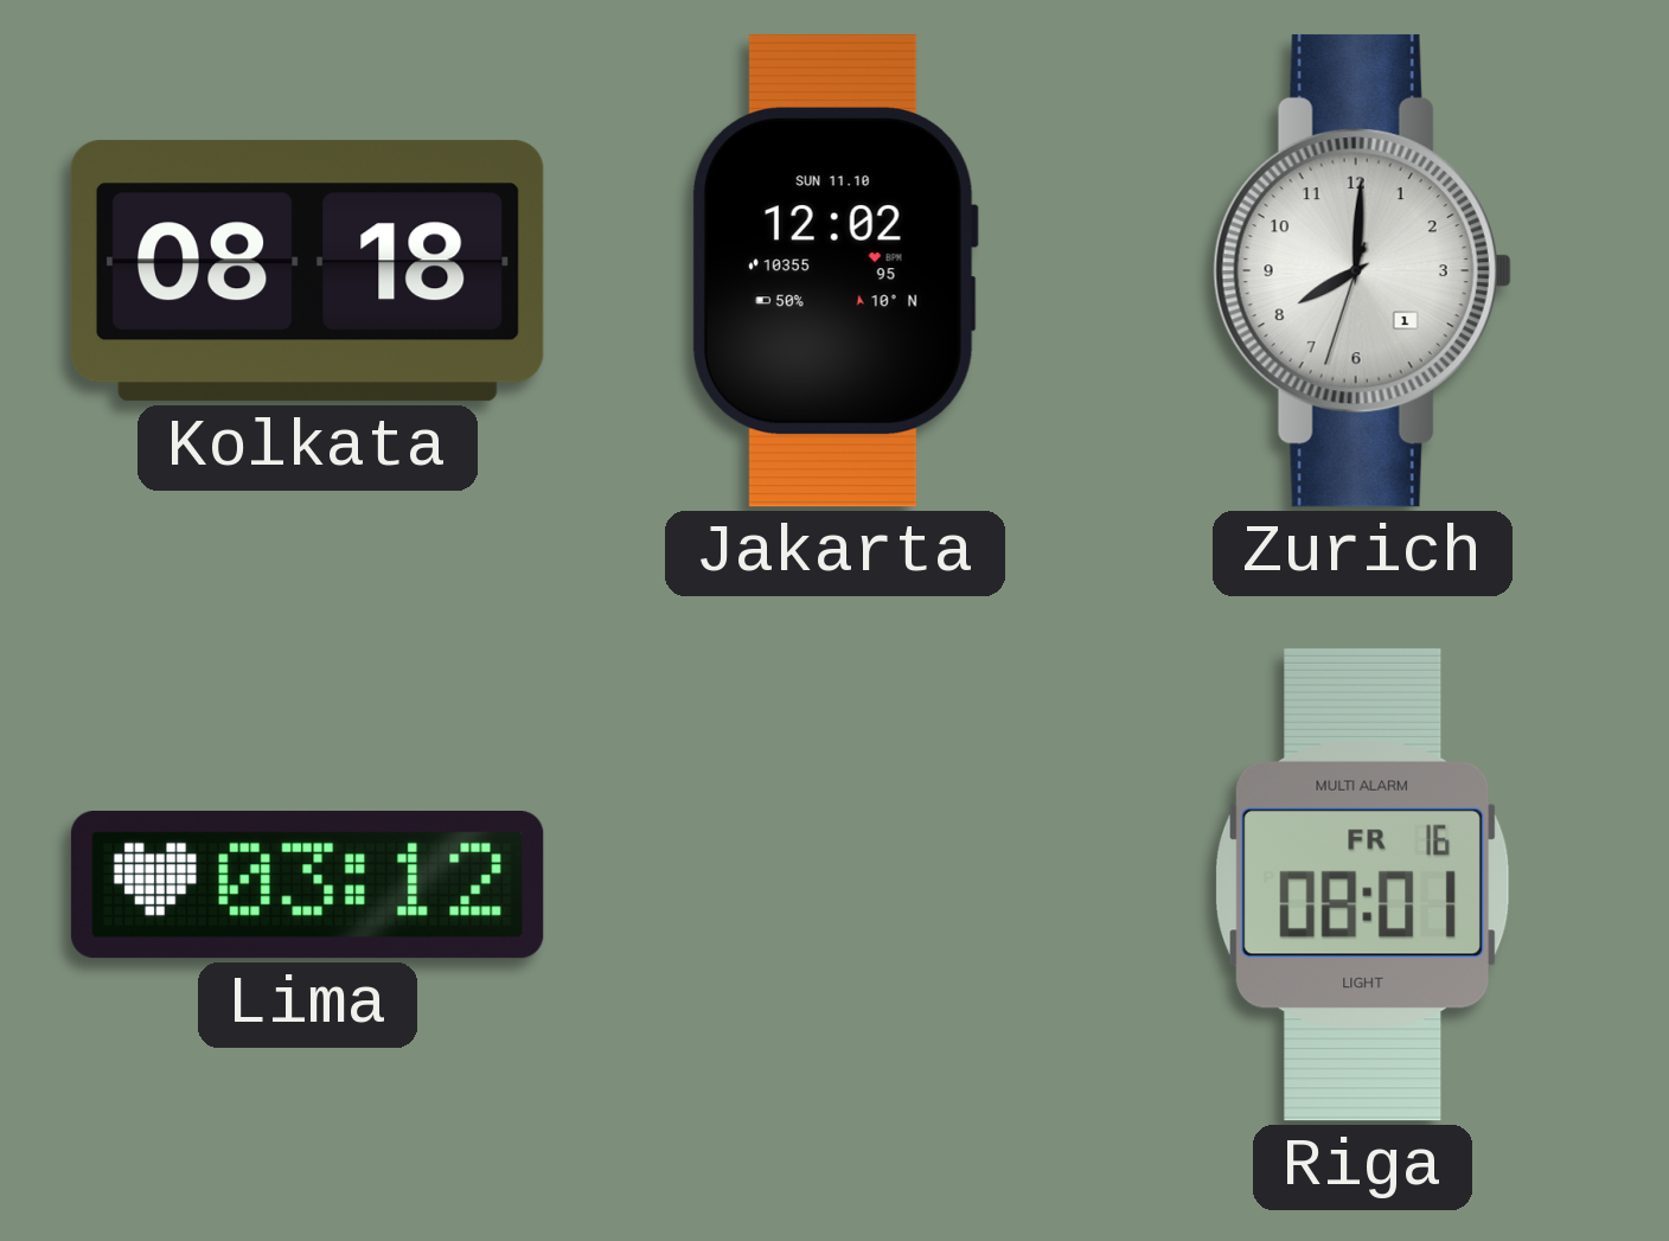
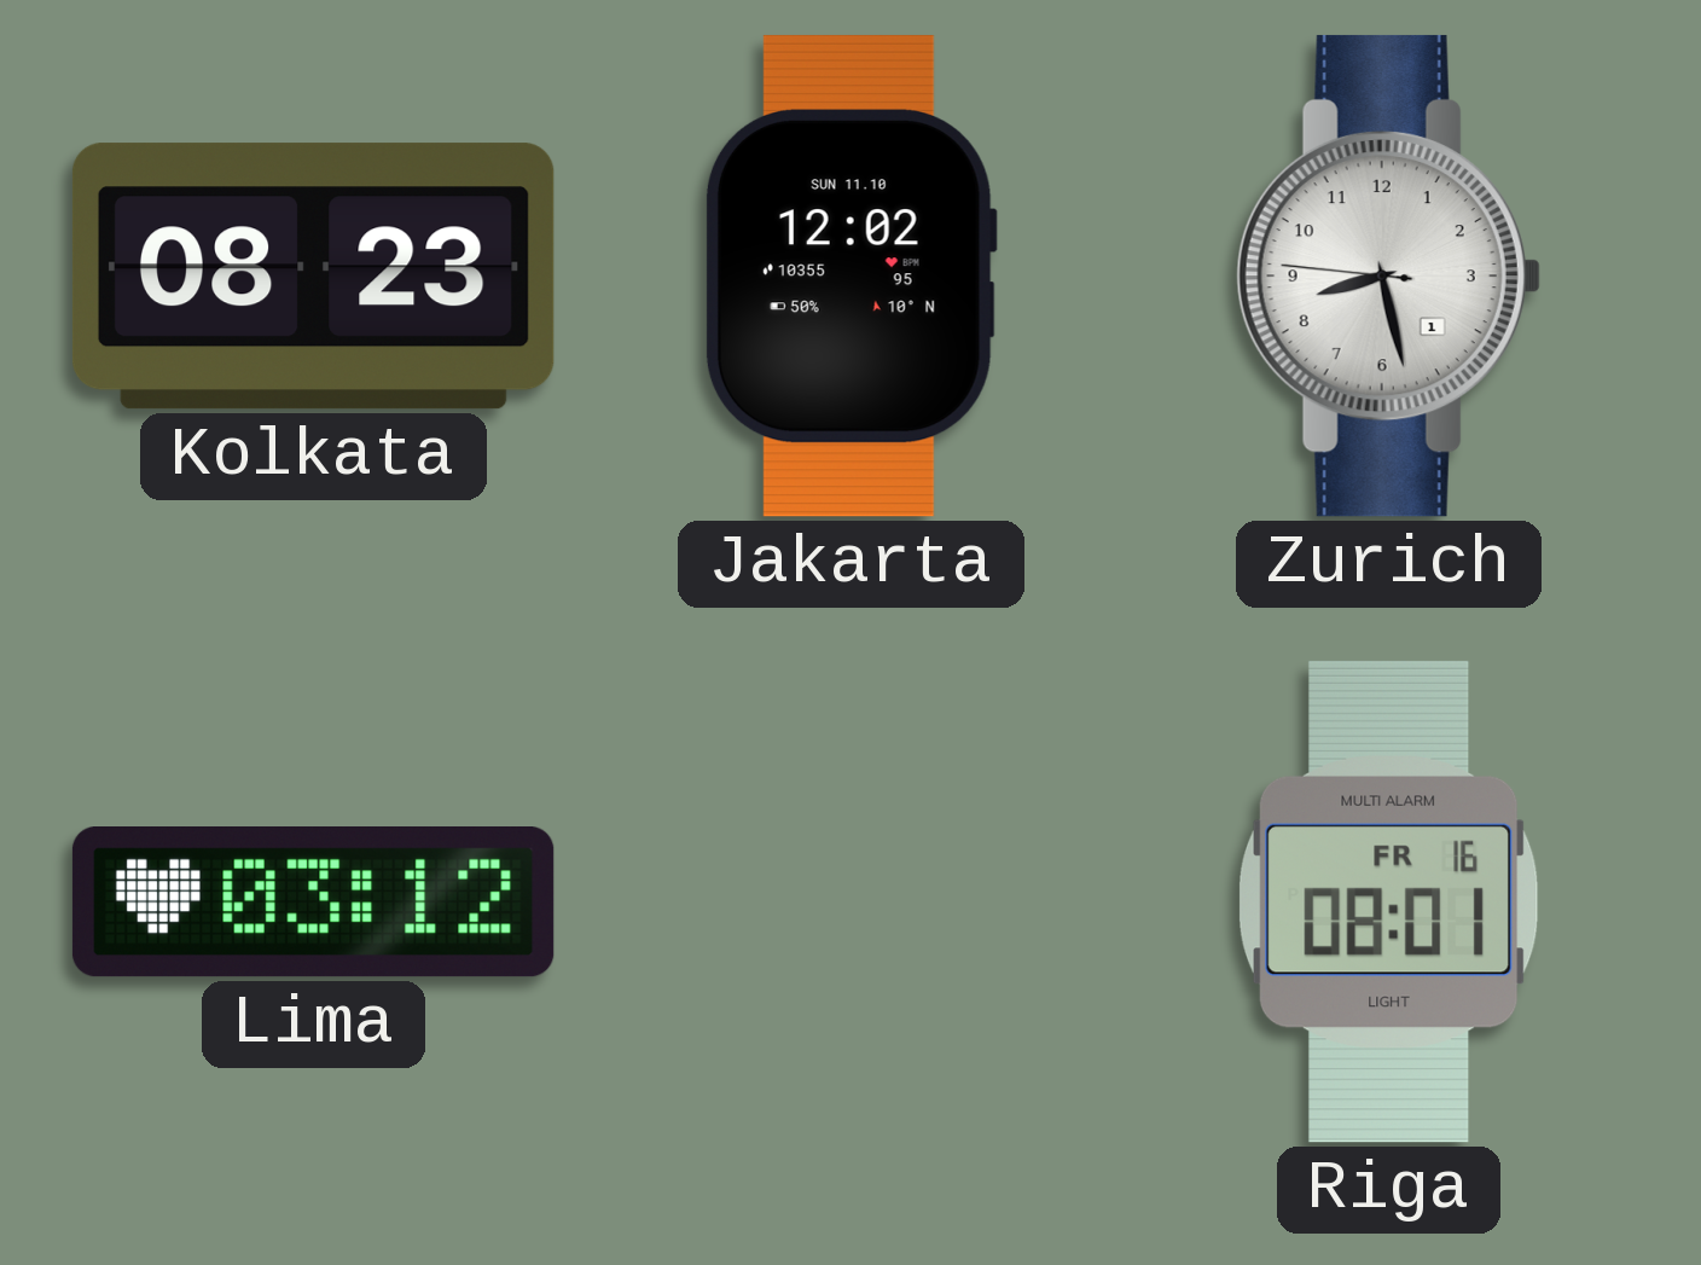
Kolkata: 08:18 -> 08:23
Zurich: 8:00 -> 8:27
